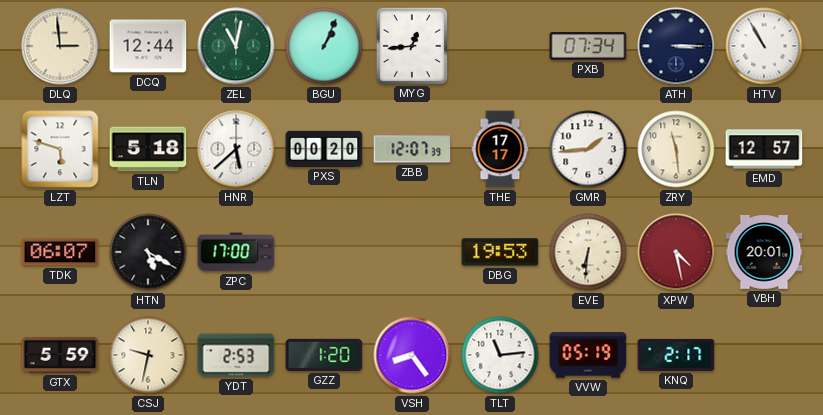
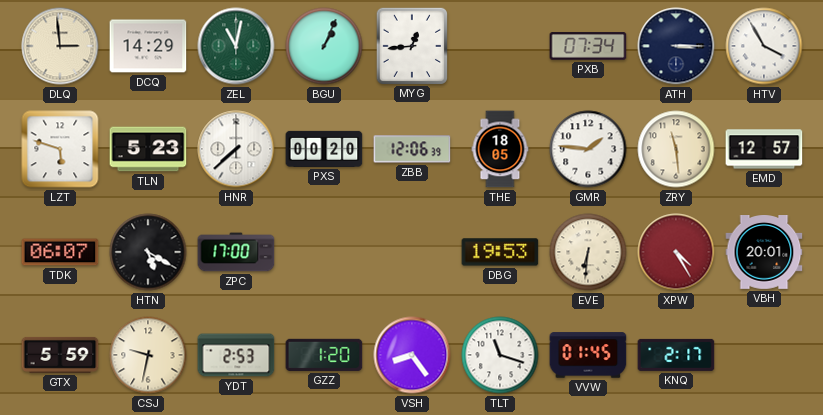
DCQ: 12:44 -> 14:29
HTV: 10:55 -> 3:55
TLN: 5:18 -> 5:23
HNR: 5:38 -> 7:38
ZBB: 12:07 -> 12:06
THE: 17:17 -> 18:05
GMR: 1:44 -> 1:46
XPW: 4:28 -> 4:25
TLT: 11:14 -> 11:18
VVW: 05:19 -> 01:45
